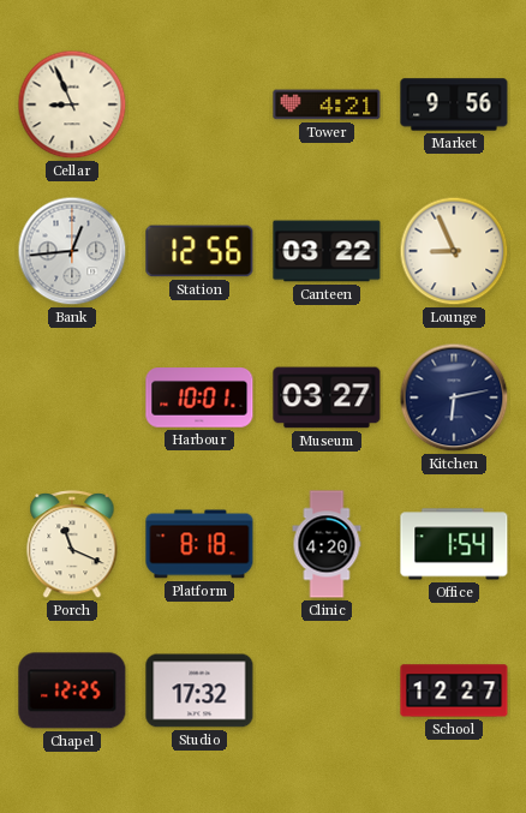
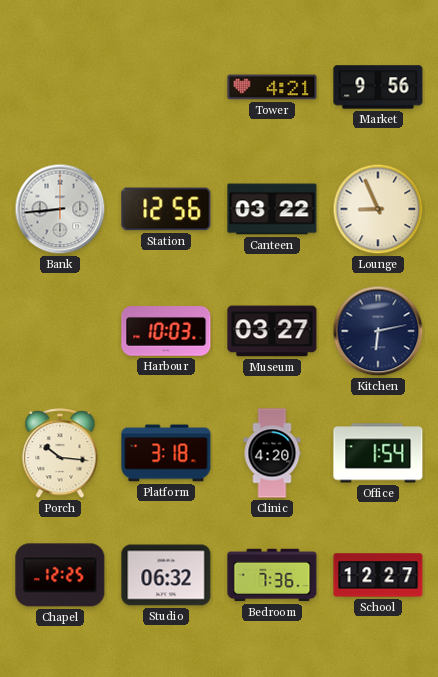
Cellar: 8:56 -> none
Bank: 12:44 -> 8:44
Harbour: 10:01 -> 10:03
Porch: 11:19 -> 10:16
Platform: 8:18 -> 3:18
Studio: 17:32 -> 06:32
Bedroom: none -> 7:36
